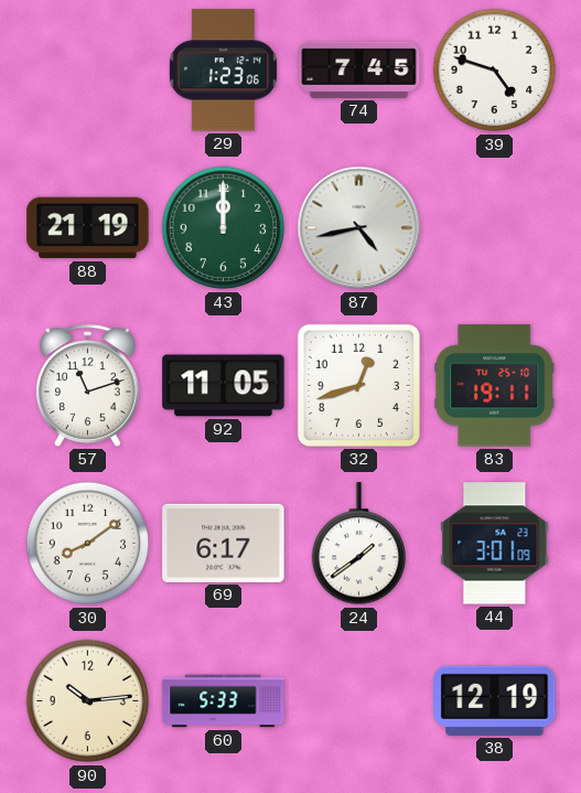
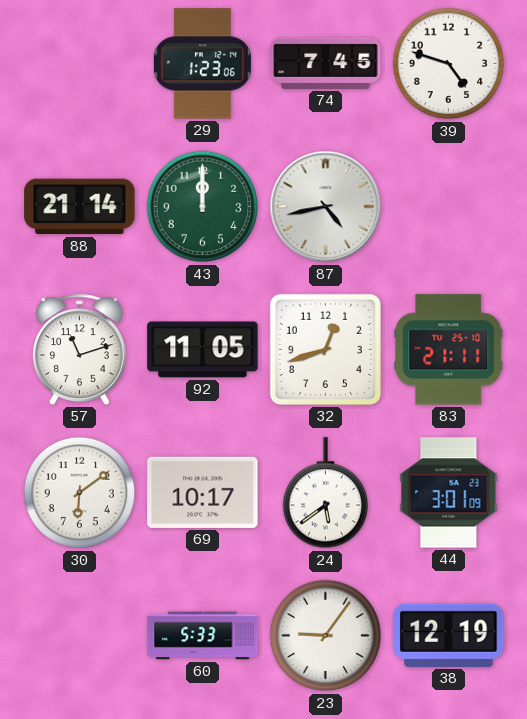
88: 21:19 -> 21:14
83: 19:11 -> 21:11
30: 8:09 -> 6:09
69: 6:17 -> 10:17
24: 1:39 -> 5:39
90: 10:14 -> none
23: none -> 9:06
